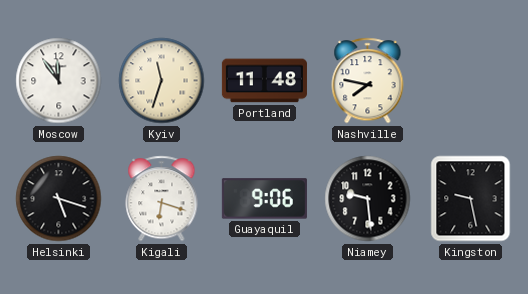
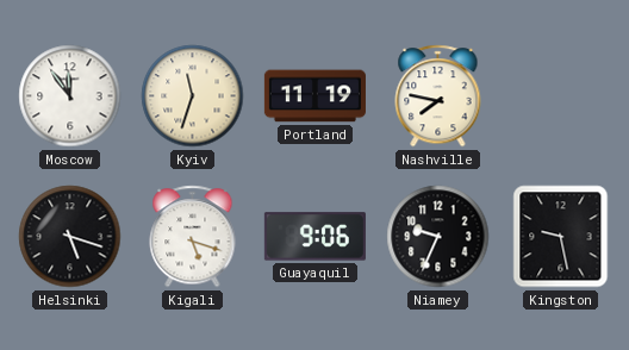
Portland: 11:48 -> 11:19
Kigali: 6:18 -> 5:18
Niamey: 9:29 -> 9:34
